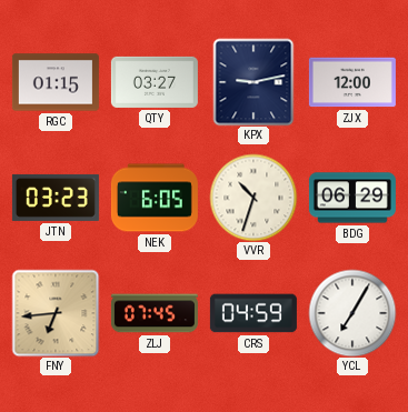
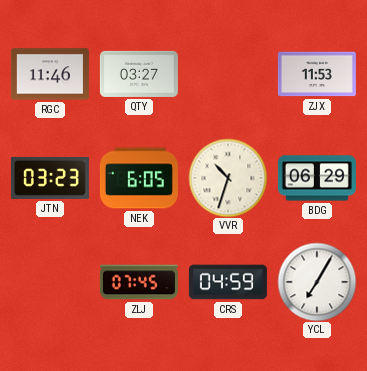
RGC: 01:15 -> 11:46
KPX: 9:13 -> none
ZJX: 12:00 -> 11:53
FNY: 6:44 -> none
